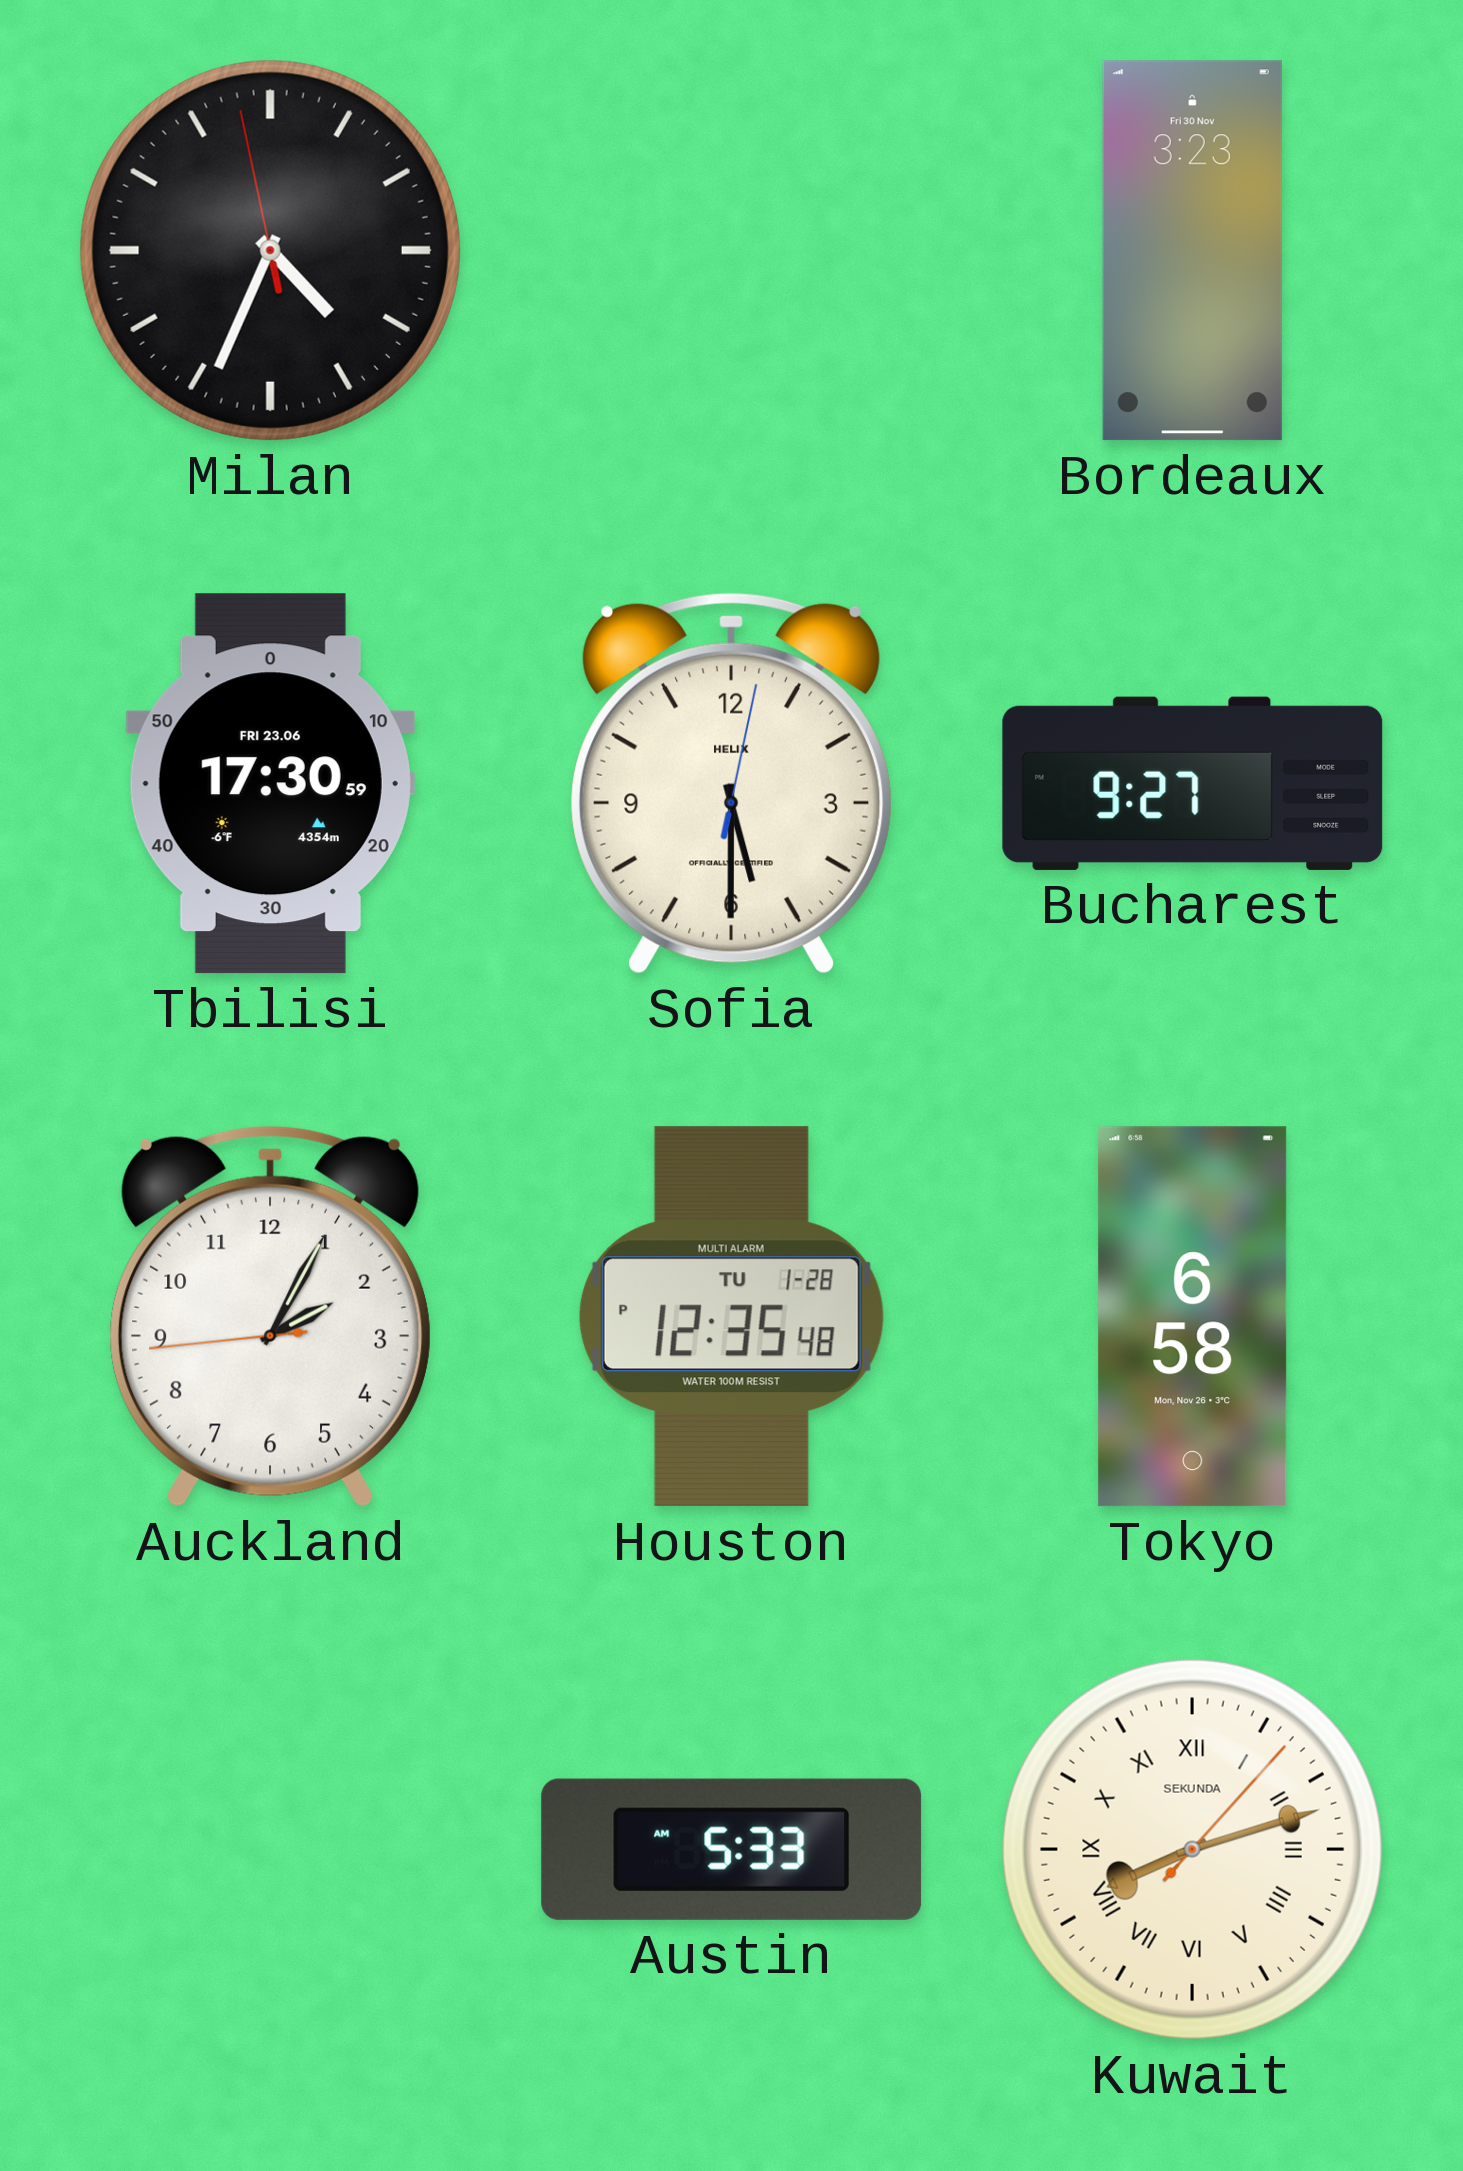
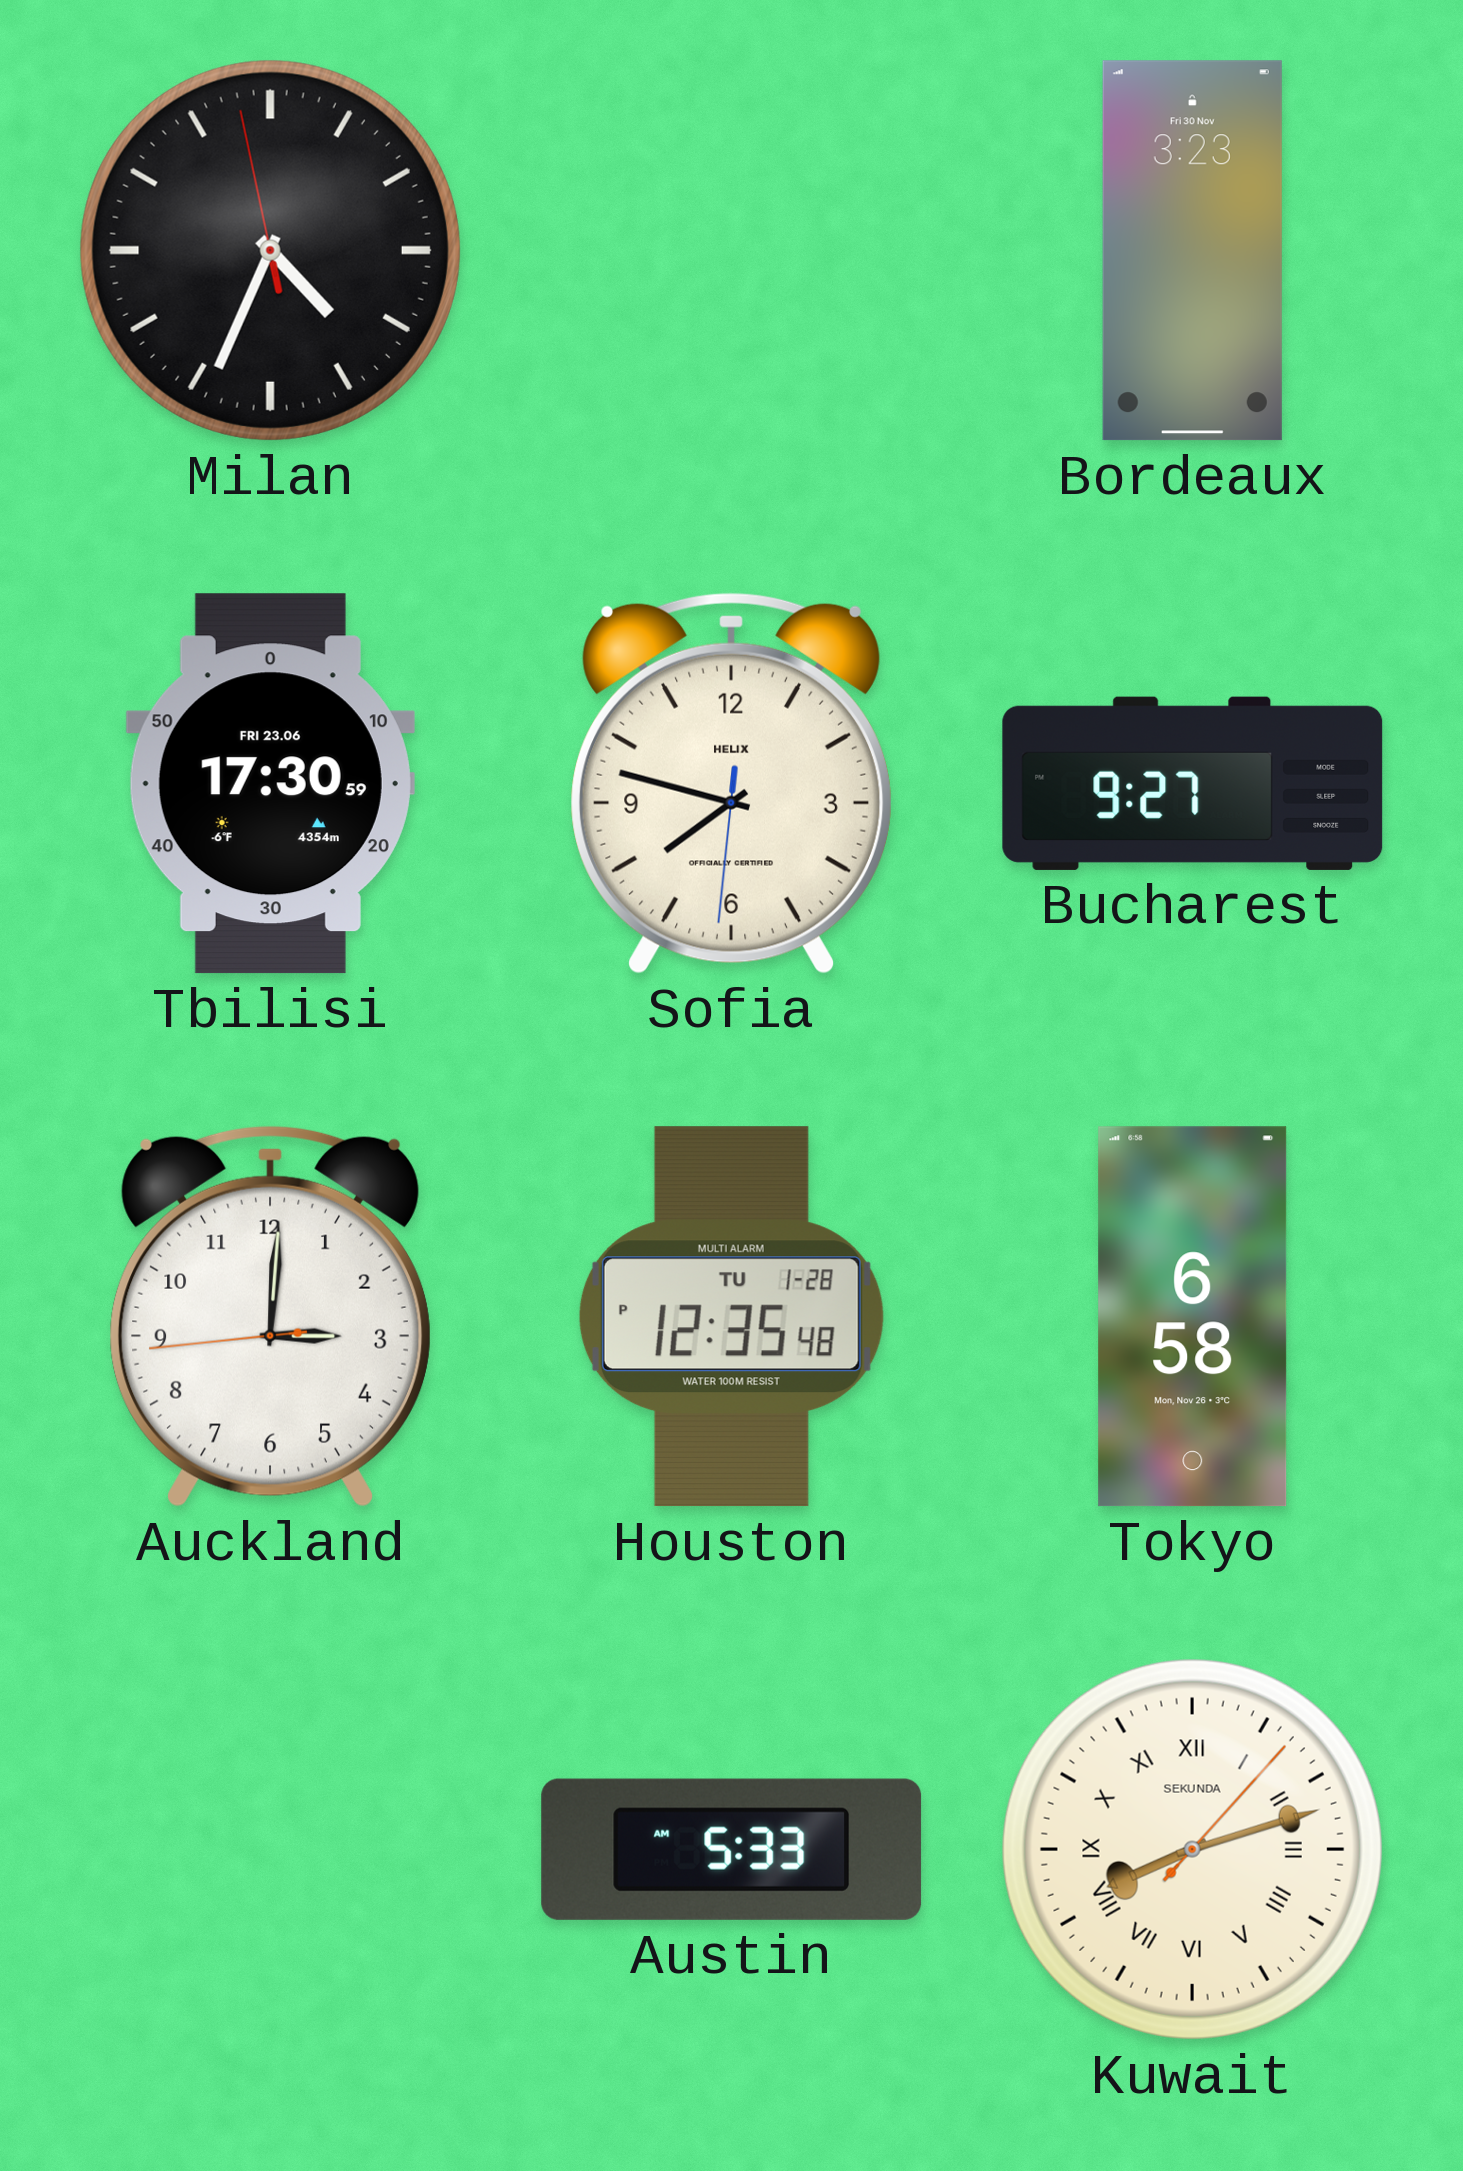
Sofia: 5:30 -> 7:47
Auckland: 2:04 -> 3:00
